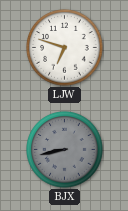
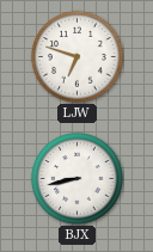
BJX dial: grey -> white
